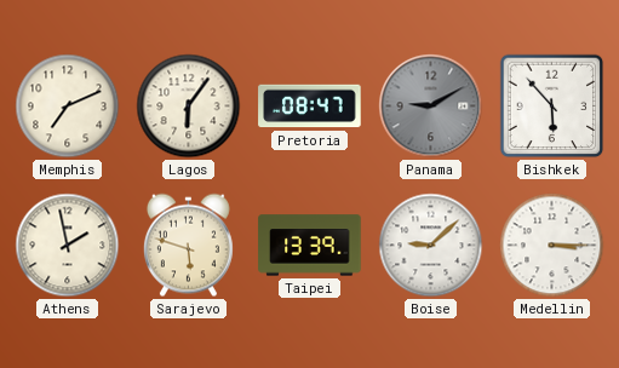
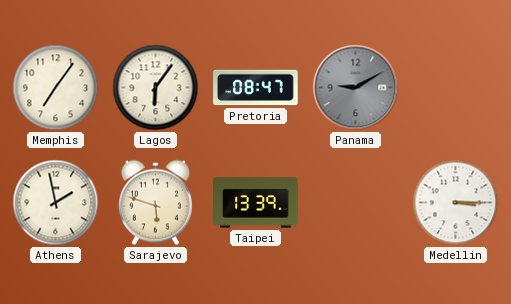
Memphis: 7:11 -> 7:06
Bishkek: 5:53 -> none
Boise: 9:08 -> none
